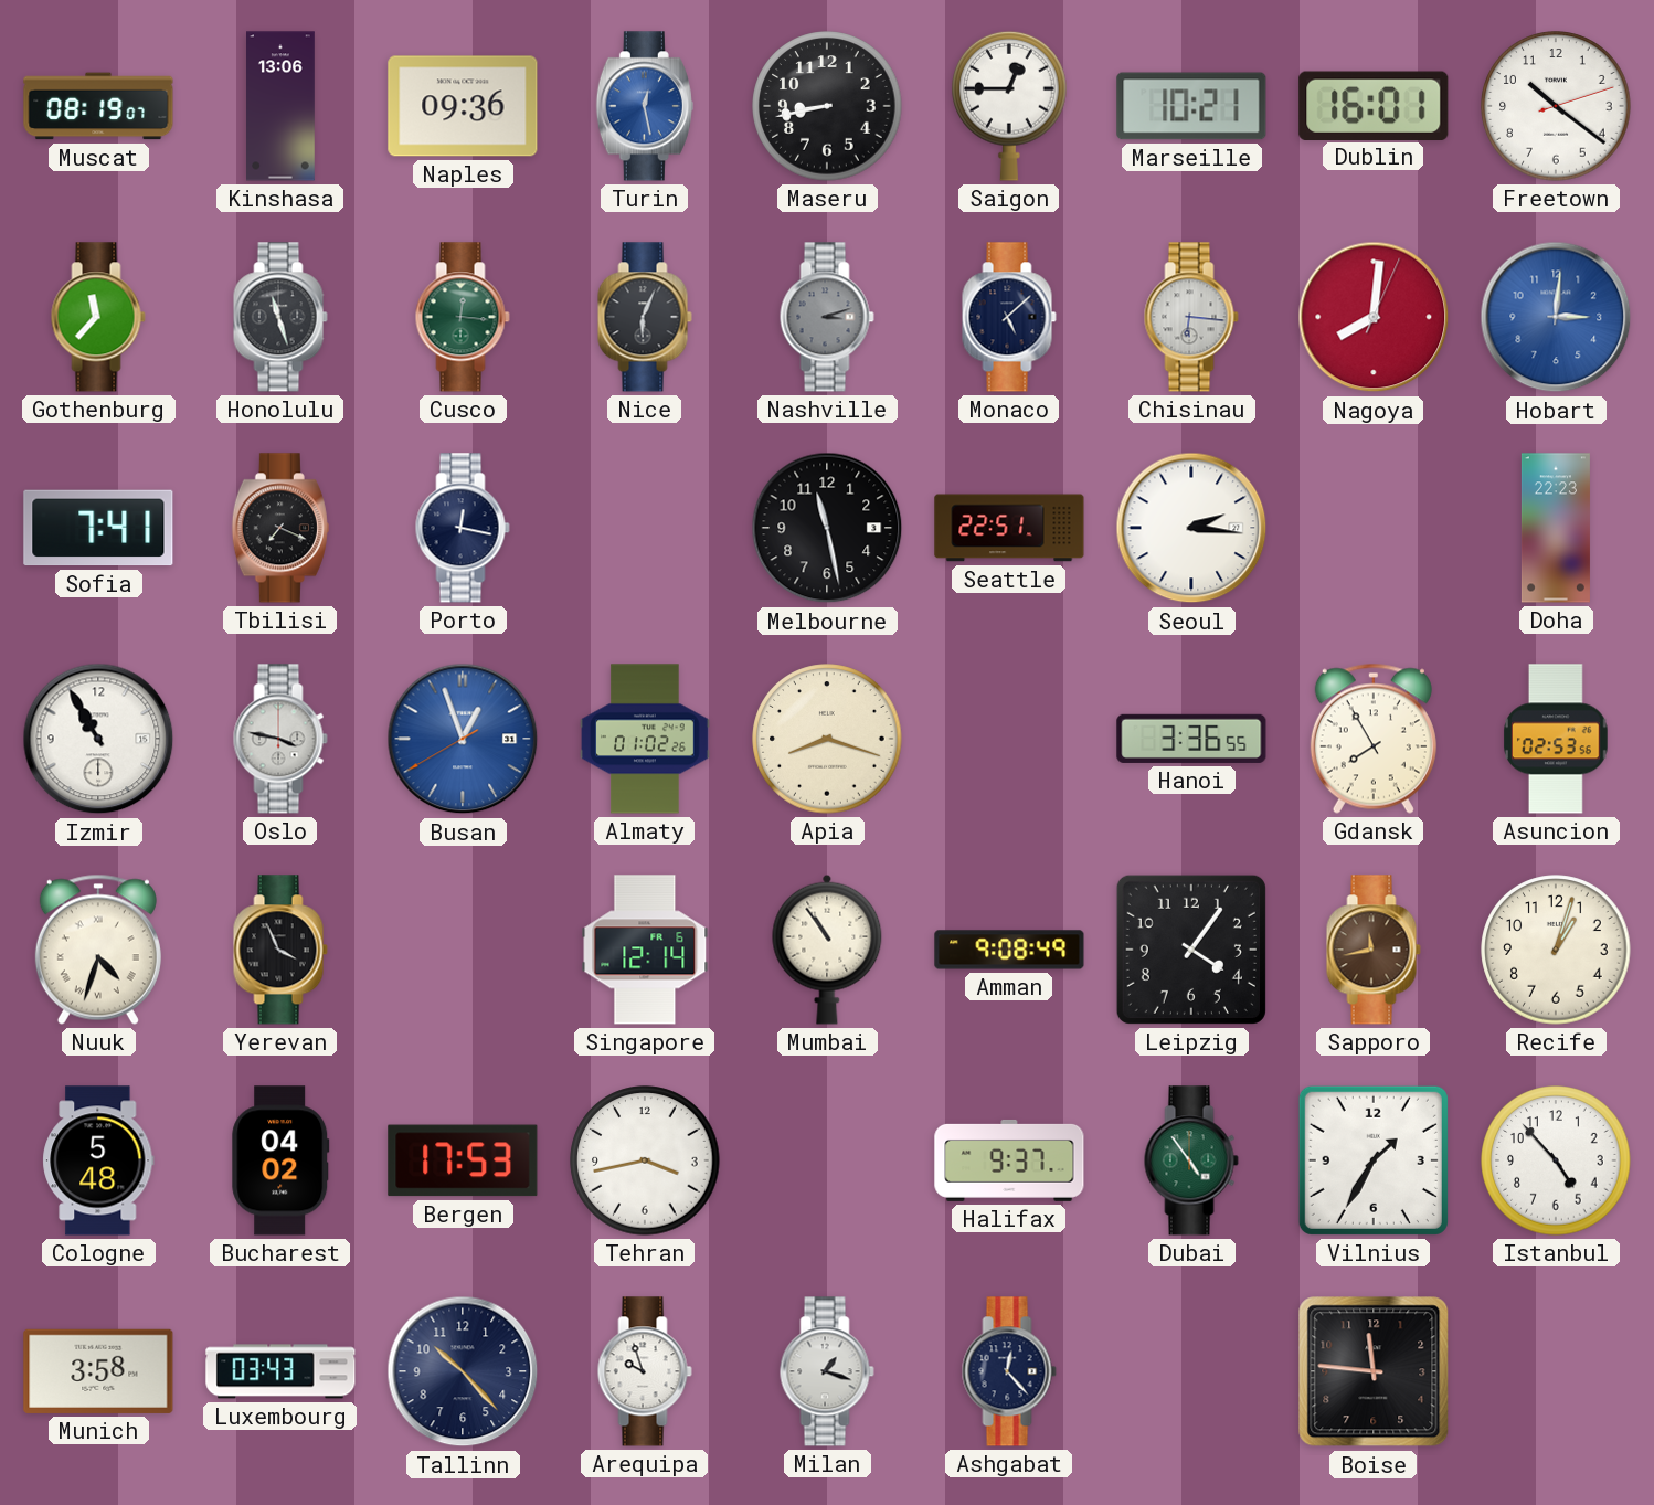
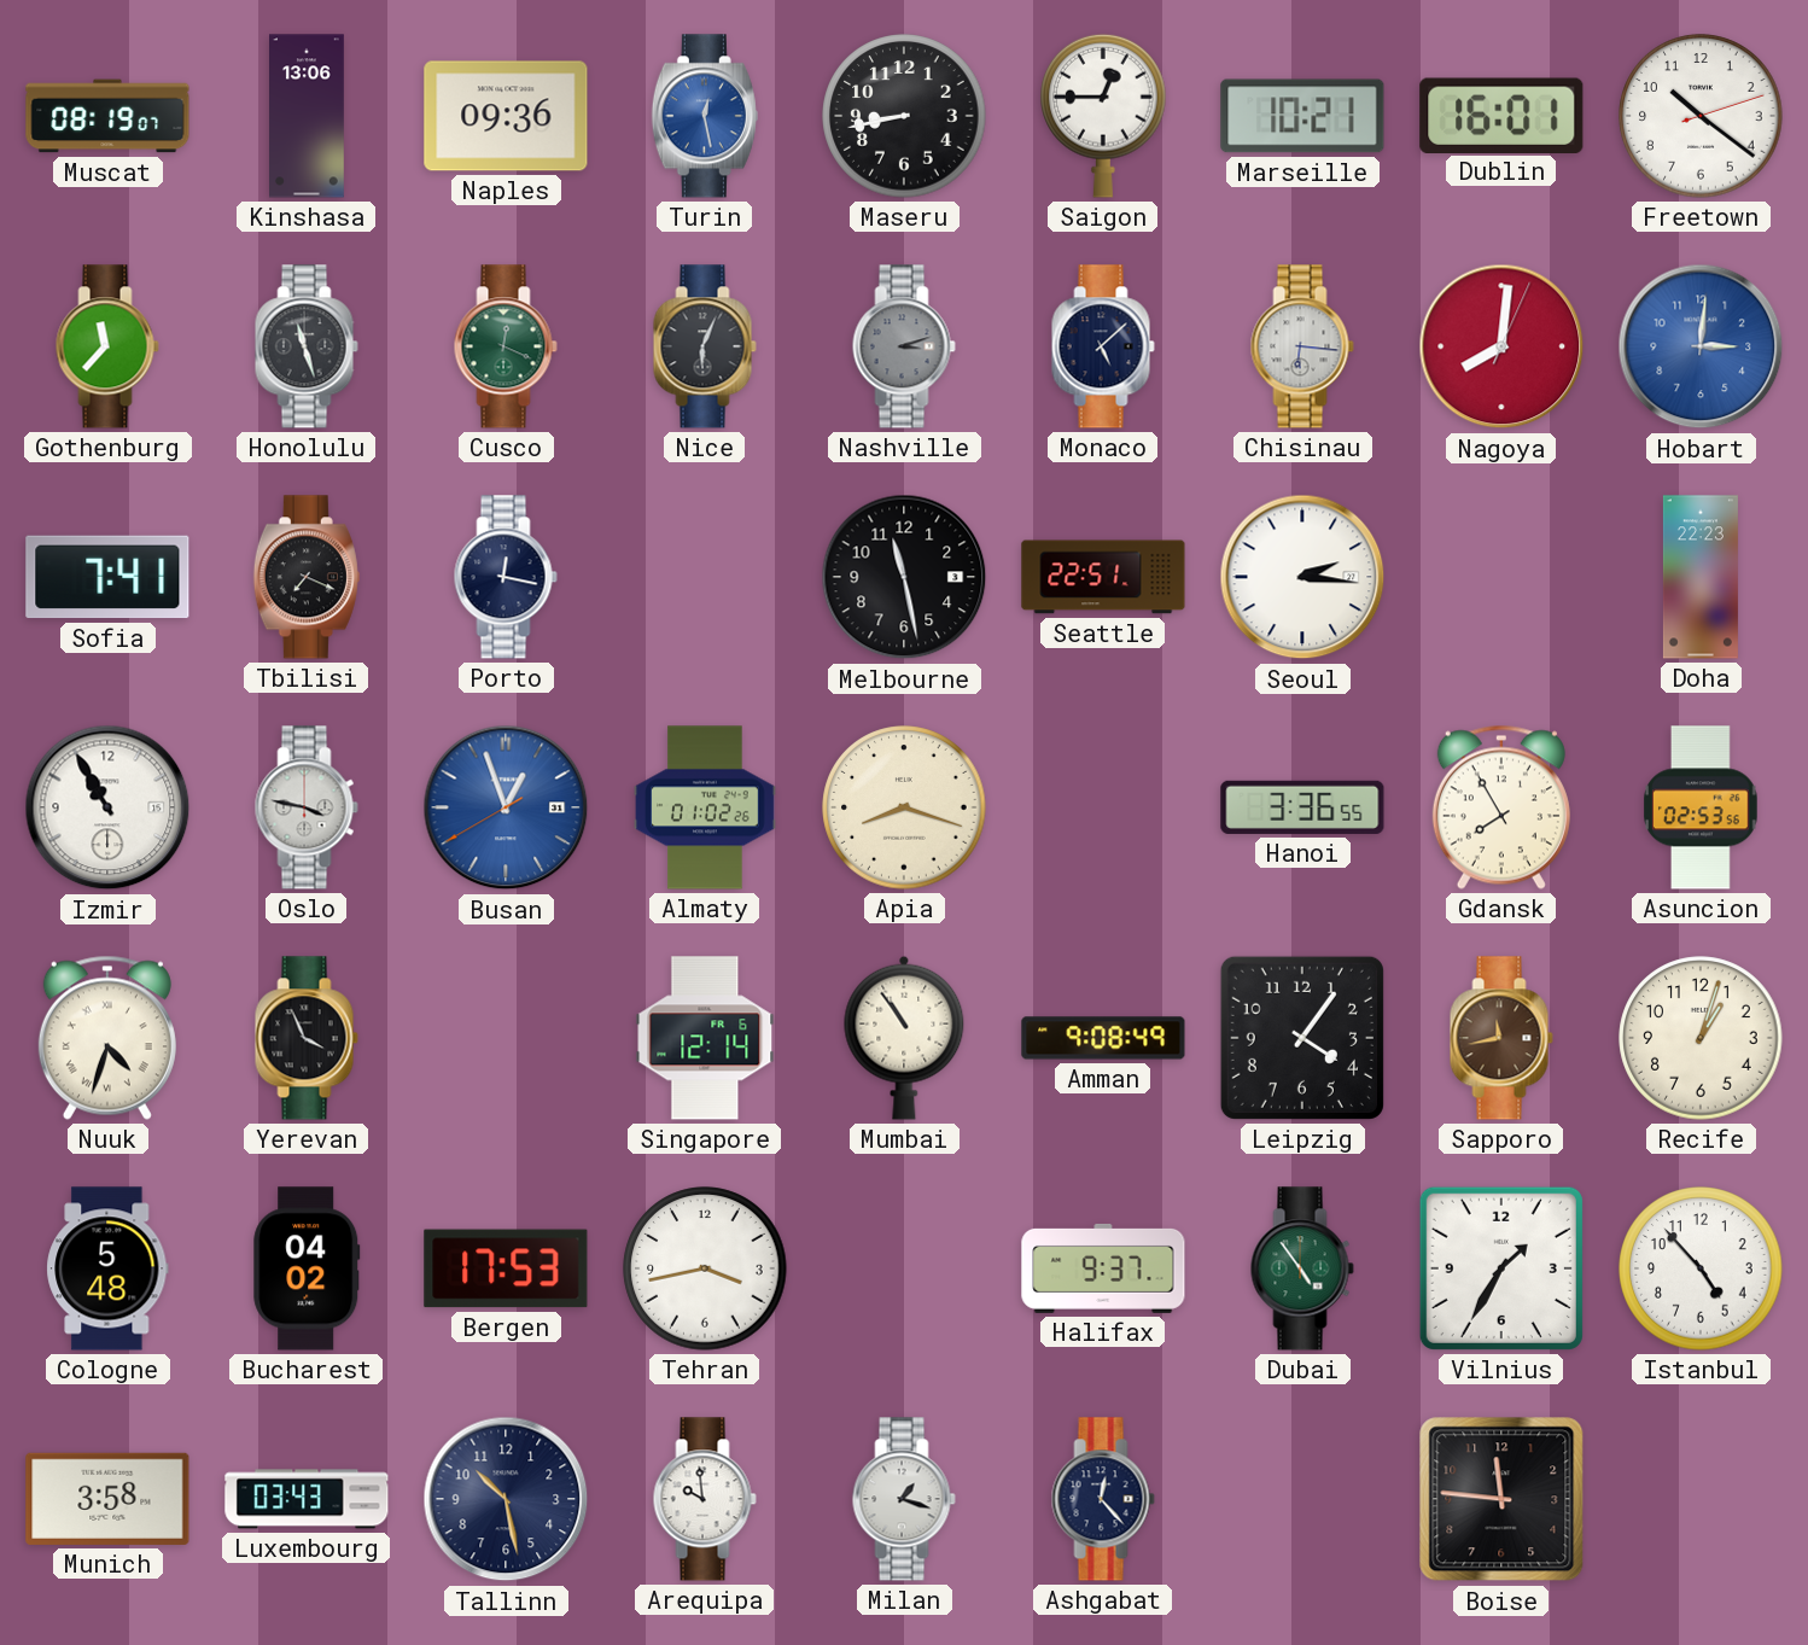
Cusco: 12:16 -> 12:19
Tallinn: 10:23 -> 10:28
Arequipa: 9:57 -> 9:59
